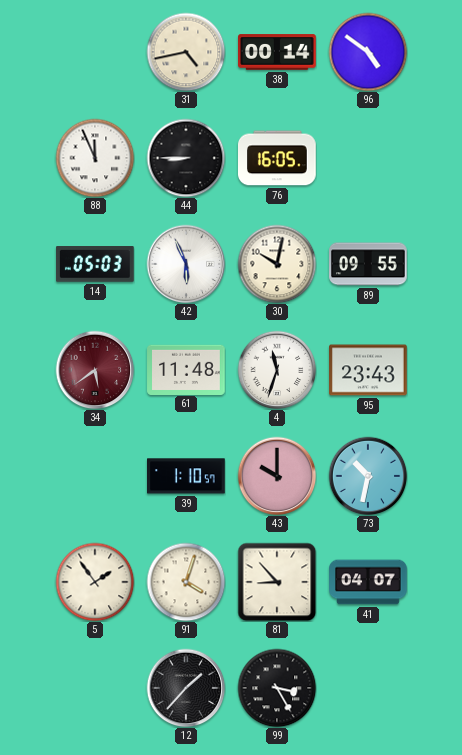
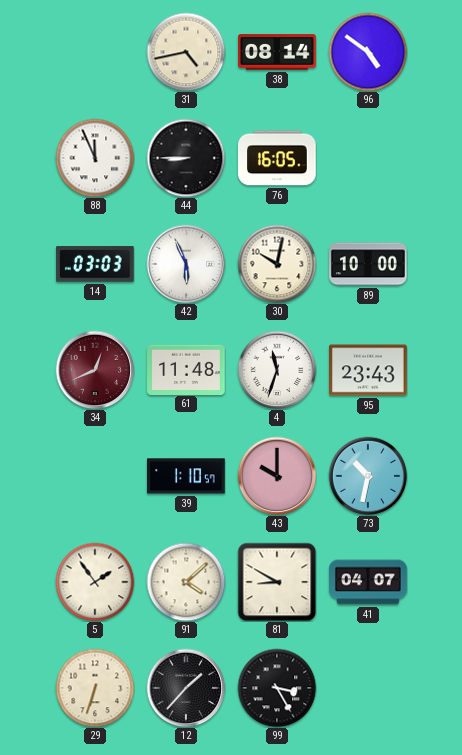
38: 00:14 -> 08:14
14: 05:03 -> 03:03
89: 09:55 -> 10:00
34: 5:39 -> 12:41
91: 4:03 -> 4:08
81: 8:53 -> 8:50
29: none -> 6:33
